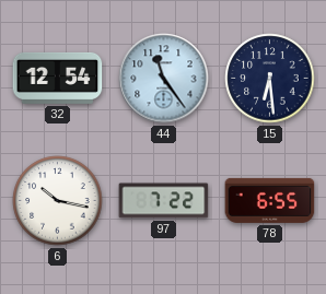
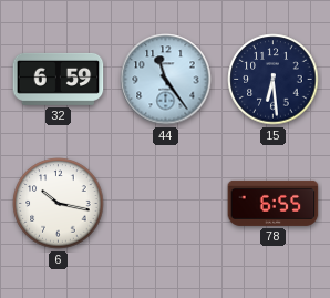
32: 12:54 -> 6:59
97: 7:22 -> none
